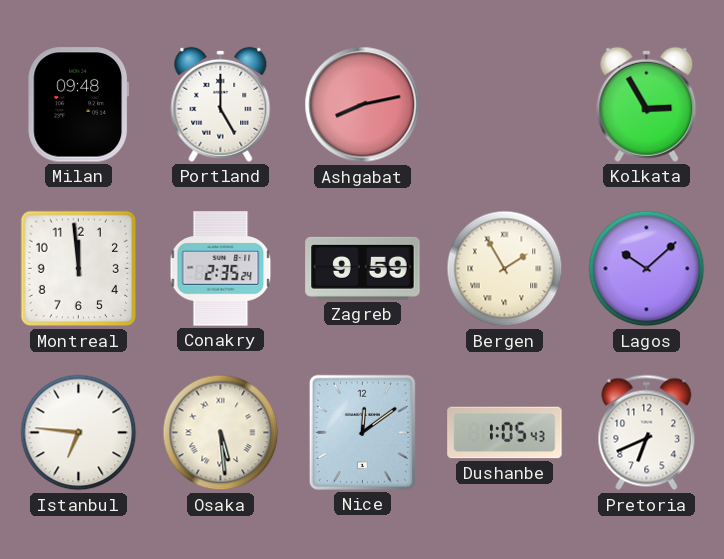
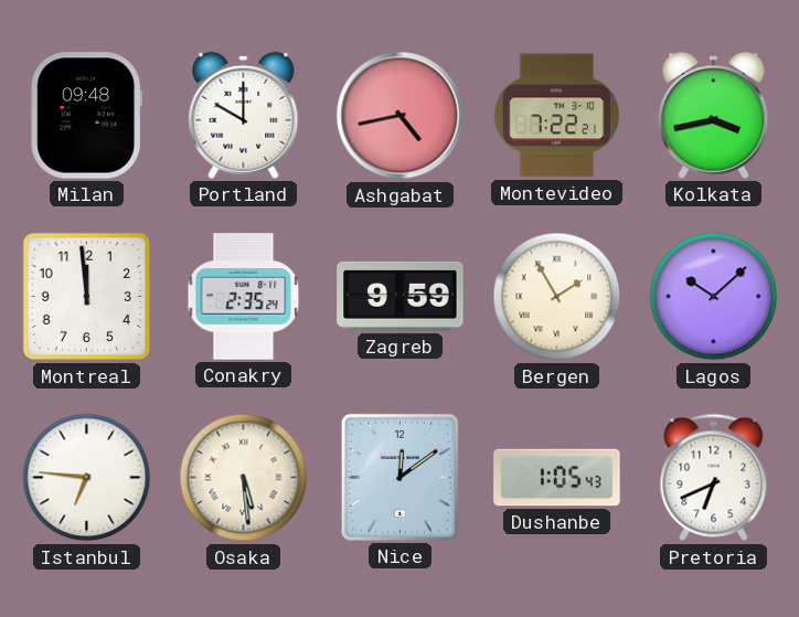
Portland: 5:00 -> 10:00
Ashgabat: 8:13 -> 4:43
Montevideo: none -> 7:22
Kolkata: 2:55 -> 3:43
